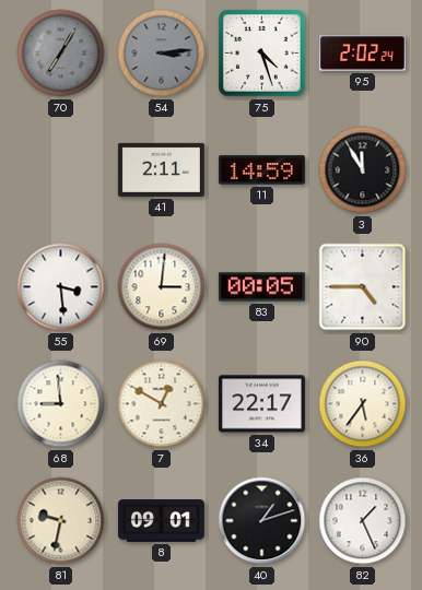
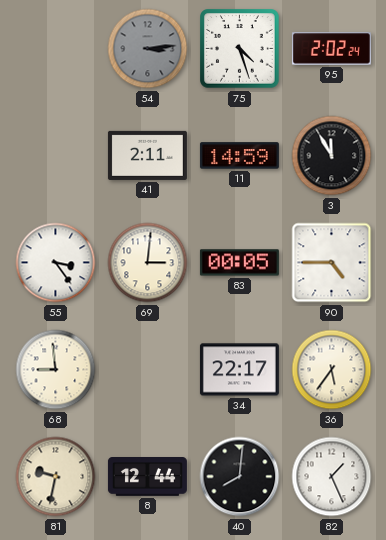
70: 7:05 -> none
55: 3:29 -> 3:24
7: 12:50 -> none
8: 09:01 -> 12:44
40: 1:12 -> 8:01
